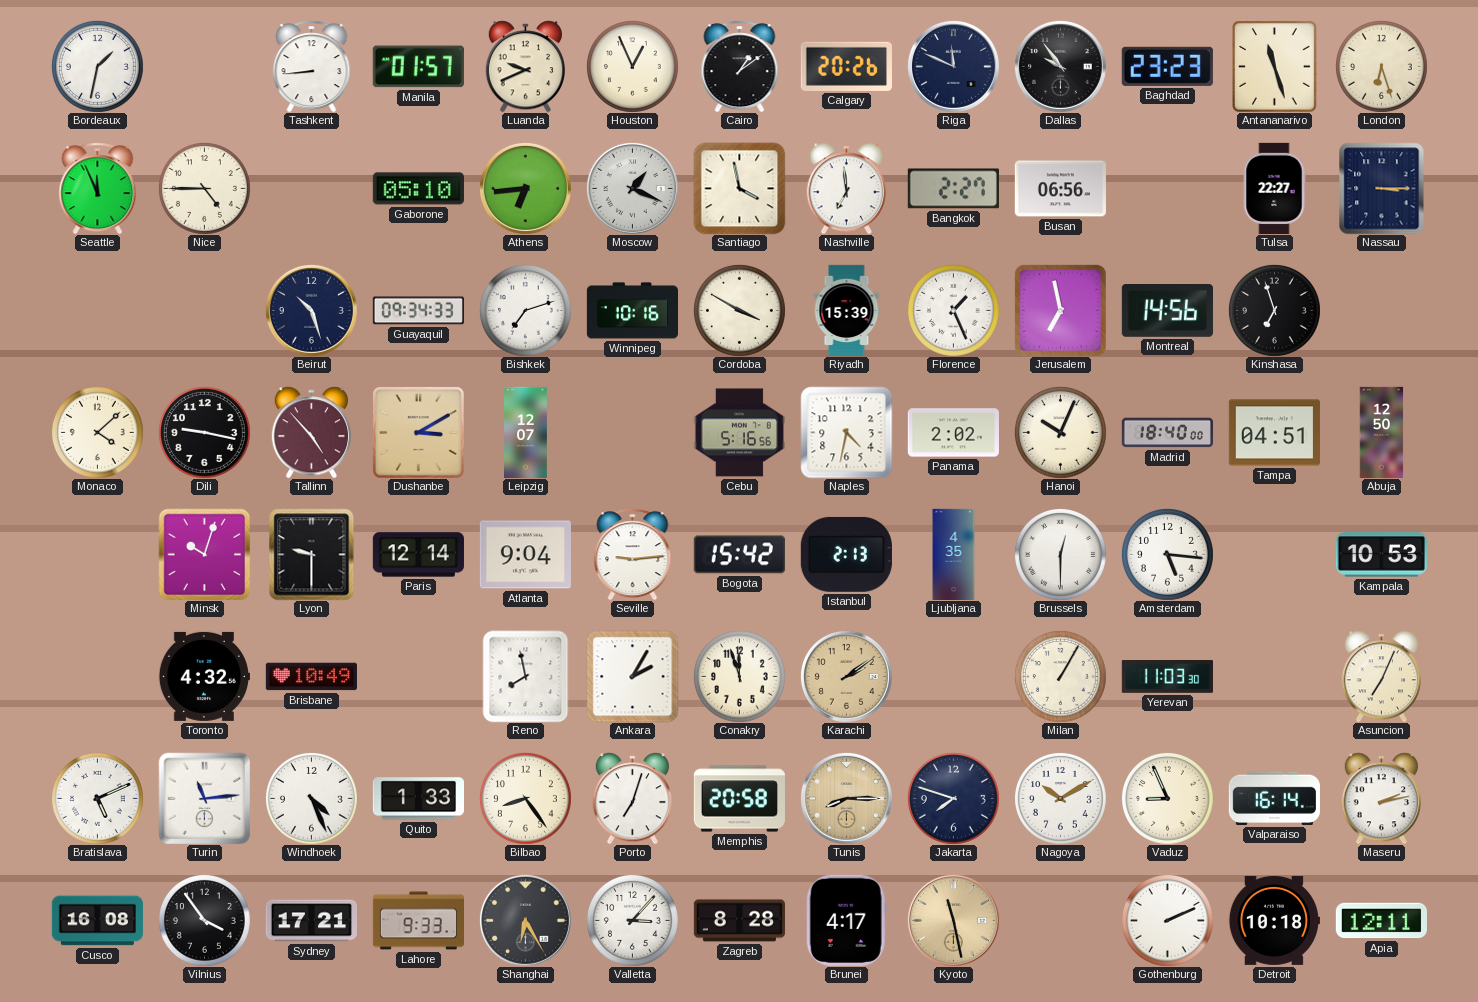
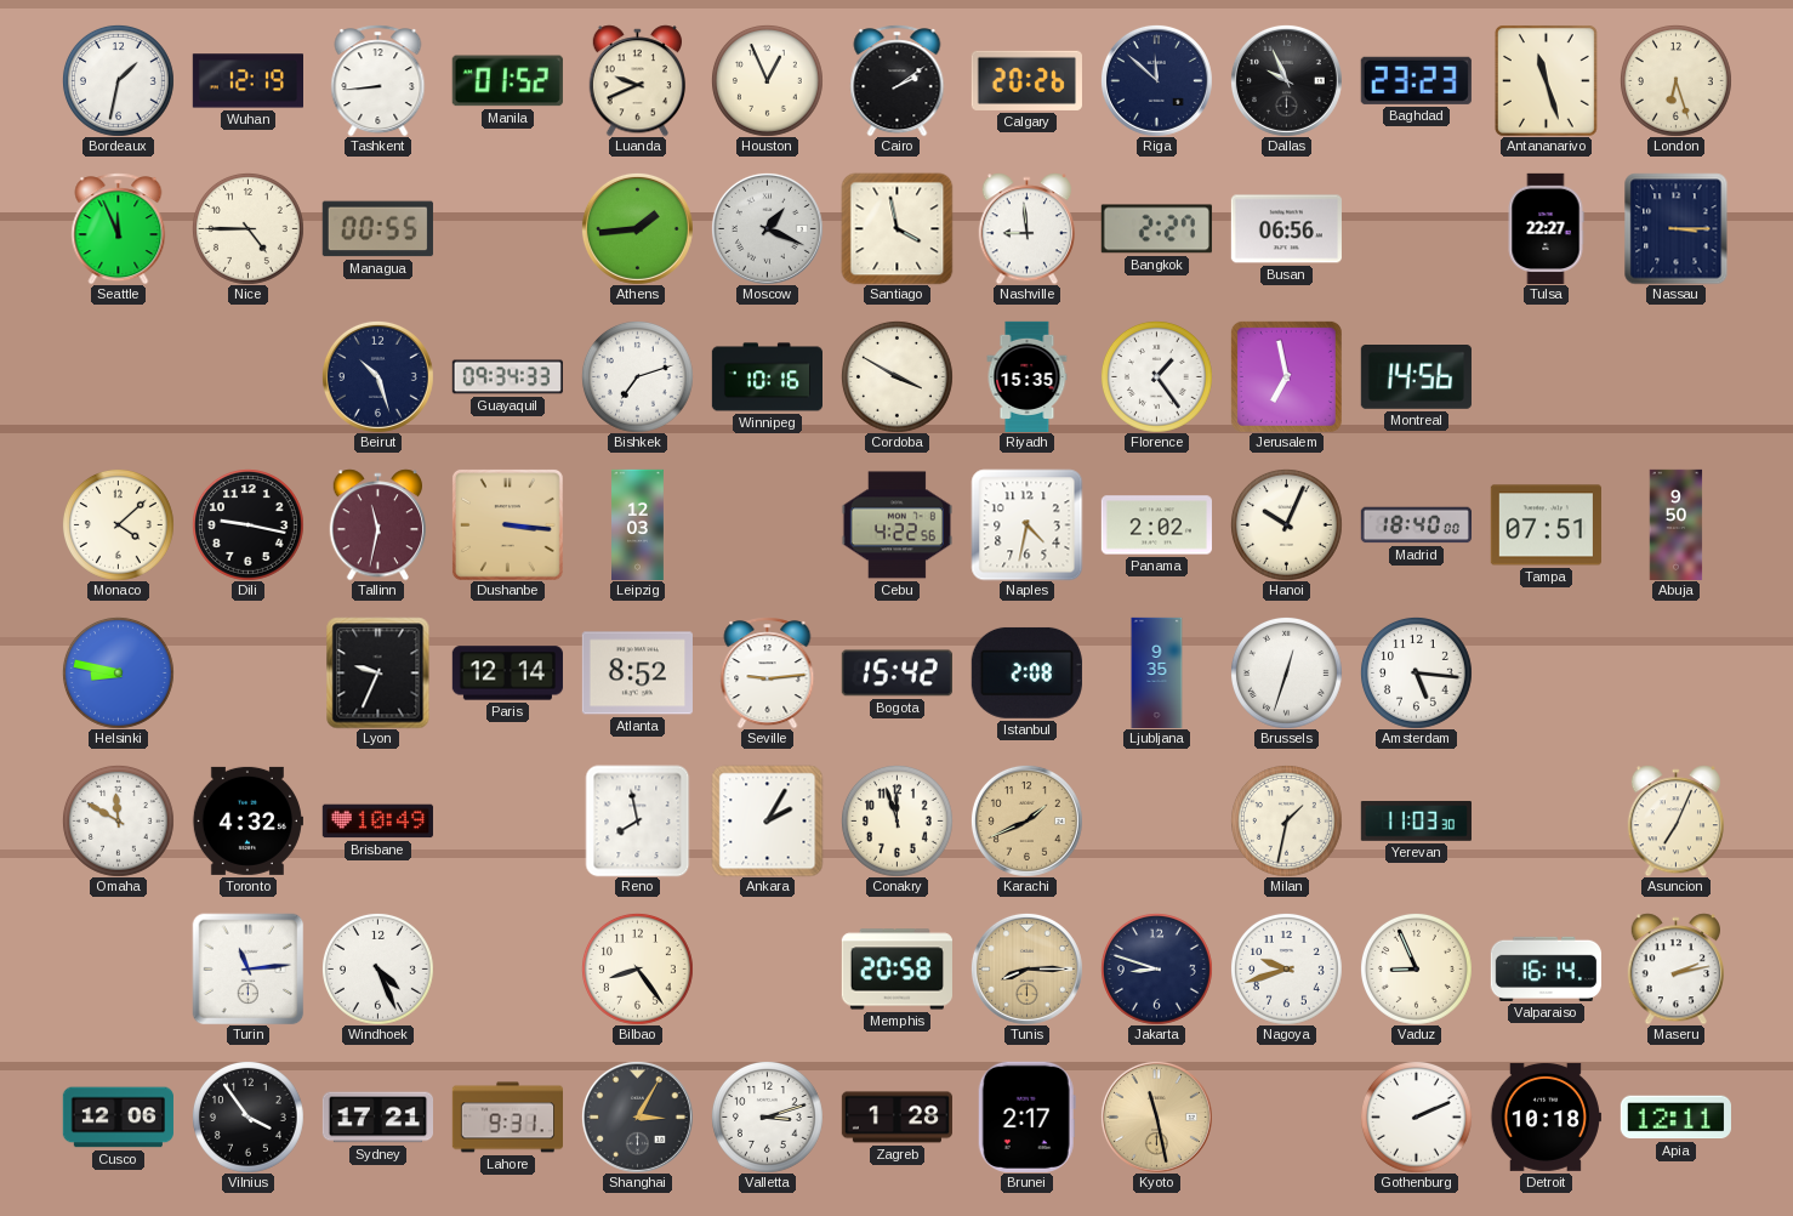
Wuhan: none -> 12:19
Manila: 01:57 -> 01:52
Cairo: 1:09 -> 2:09
Riga: 11:49 -> 11:52
Dallas: 9:54 -> 9:56
Managua: none -> 00:55
Gaborone: 05:10 -> none
Athens: 6:44 -> 1:44
Nashville: 6:59 -> 8:59
Riyadh: 15:39 -> 15:35
Florence: 1:26 -> 1:24
Kinshasa: 6:57 -> none
Tallinn: 4:53 -> 11:32
Dushanbe: 3:10 -> 3:16
Leipzig: 12:07 -> 12:03
Cebu: 5:16 -> 4:22
Tampa: 04:51 -> 07:51
Abuja: 12:50 -> 9:50
Helsinki: none -> 8:47
Minsk: 10:03 -> none
Lyon: 9:30 -> 9:34
Atlanta: 9:04 -> 8:52
Istanbul: 2:13 -> 2:08
Ljubljana: 4:35 -> 9:35
Brussels: 12:30 -> 12:33
Kampala: 10:53 -> none
Omaha: none -> 11:50
Karachi: 2:09 -> 1:41
Milan: 1:05 -> 1:32
Bratislava: 5:11 -> none
Quito: 1:33 -> none
Porto: 7:03 -> none
Jakarta: 7:48 -> 8:48
Nagoya: 10:10 -> 9:42
Cusco: 16:08 -> 12:06
Lahore: 9:33 -> 9:31
Shanghai: 6:25 -> 3:05
Valletta: 3:07 -> 3:12
Zagreb: 8:28 -> 1:28
Brunei: 4:17 -> 2:17
